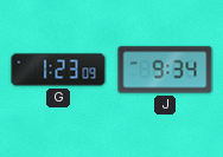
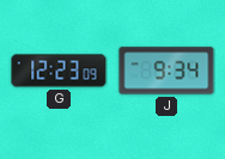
G: 1:23 -> 12:23
